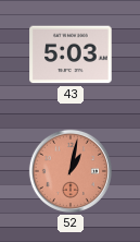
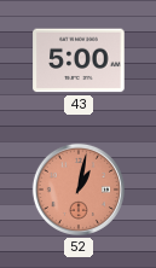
43: 5:03 -> 5:00
